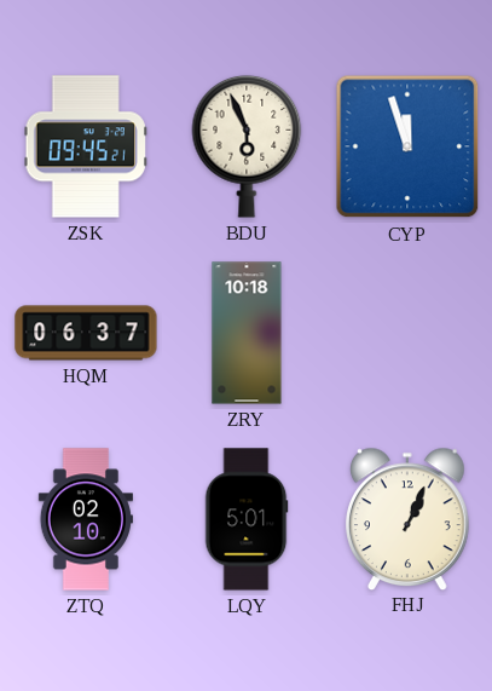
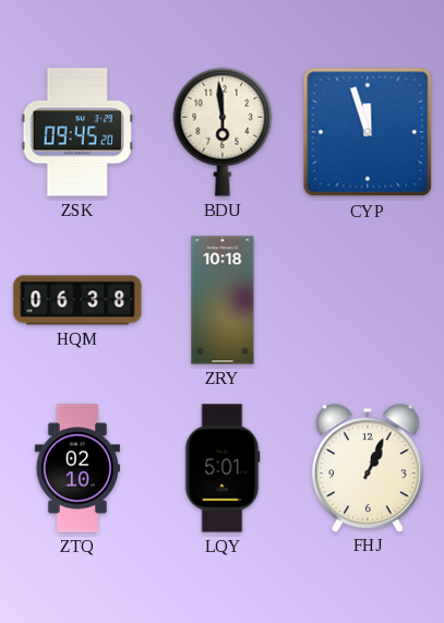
ZSK: 09:45:21 -> 09:45:20
BDU: 5:56 -> 5:59
HQM: 06:37 -> 06:38
